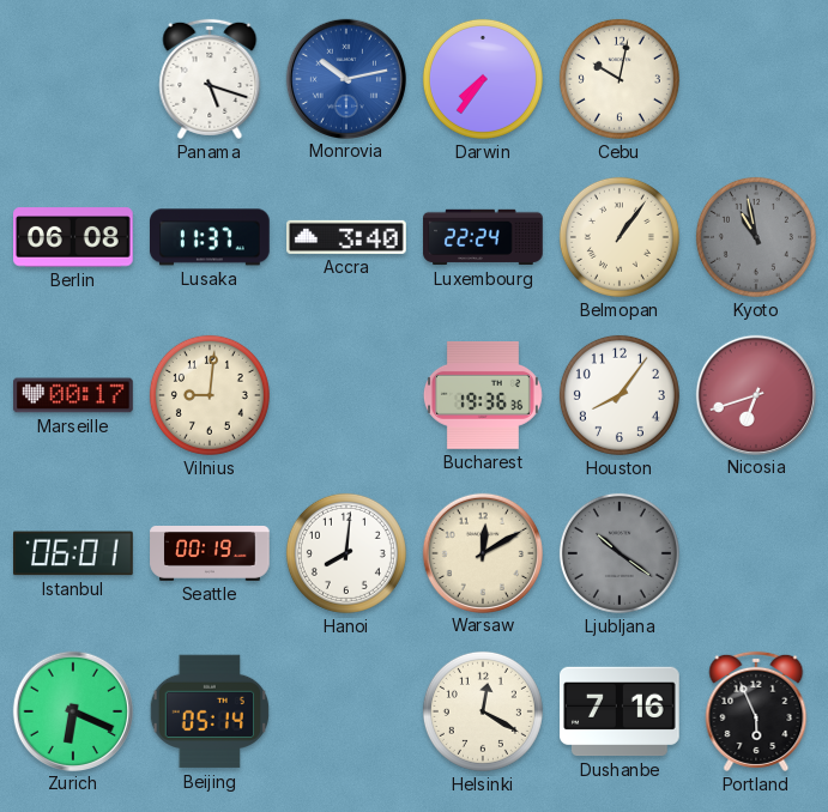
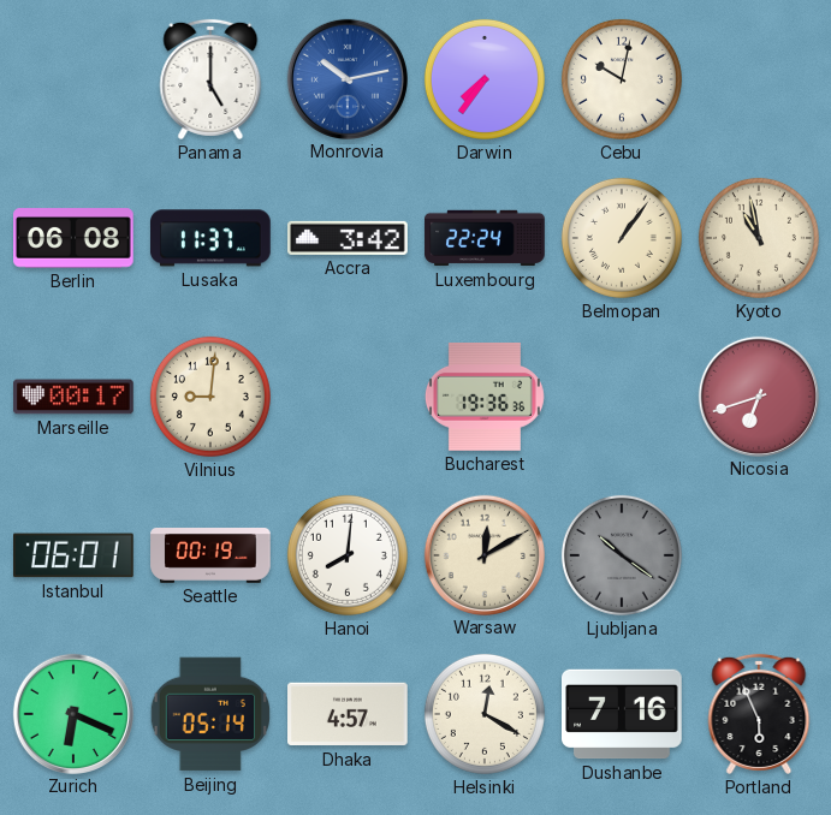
Panama: 5:18 -> 5:00
Accra: 3:40 -> 3:42
Kyoto dial: grey -> cream
Houston: 8:06 -> none
Dhaka: none -> 4:57
